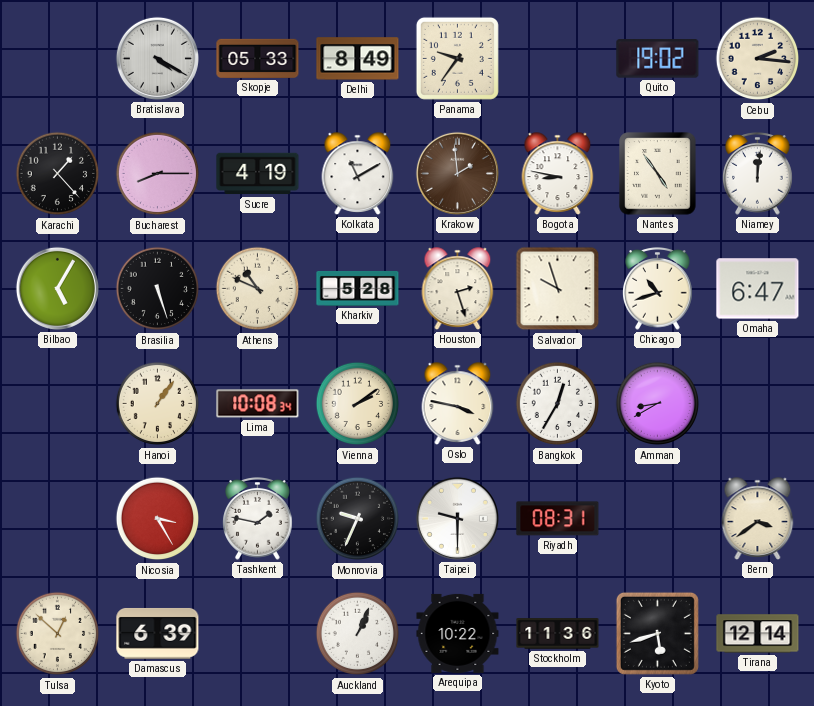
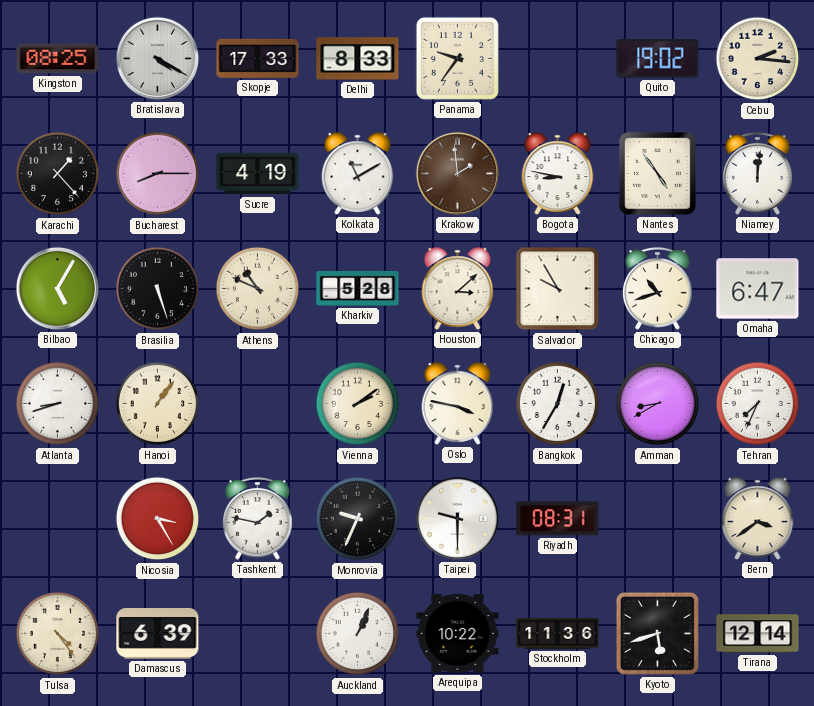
Kingston: none -> 08:25
Skopje: 05:33 -> 17:33
Delhi: 8:49 -> 8:33
Houston: 2:27 -> 3:08
Salvador: 9:57 -> 9:55
Atlanta: none -> 8:42
Lima: 10:08 -> none
Tehran: none -> 7:34
Tulsa: 12:52 -> 4:24
